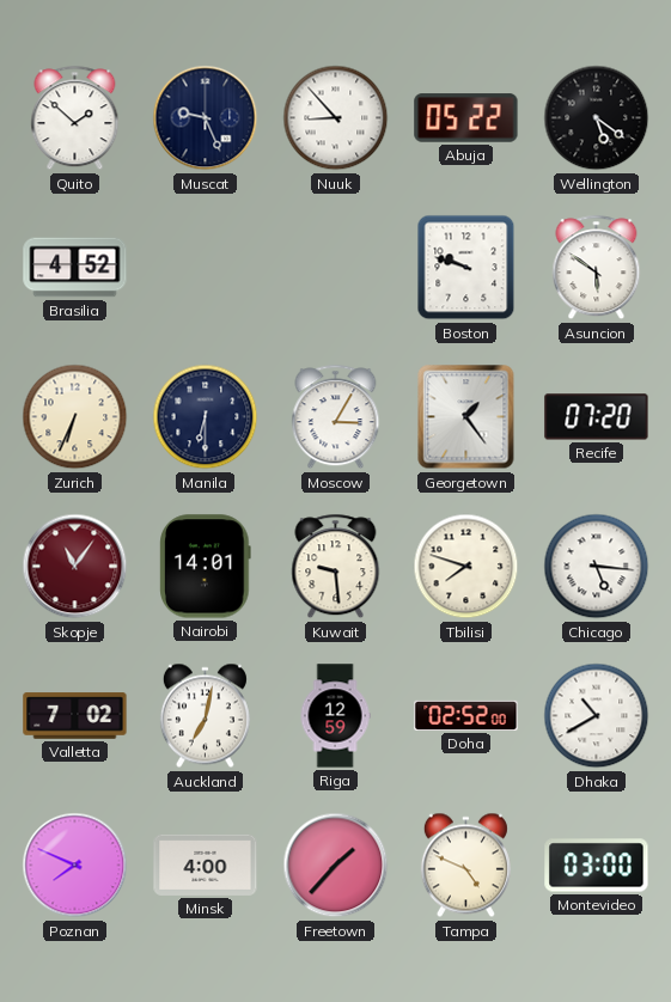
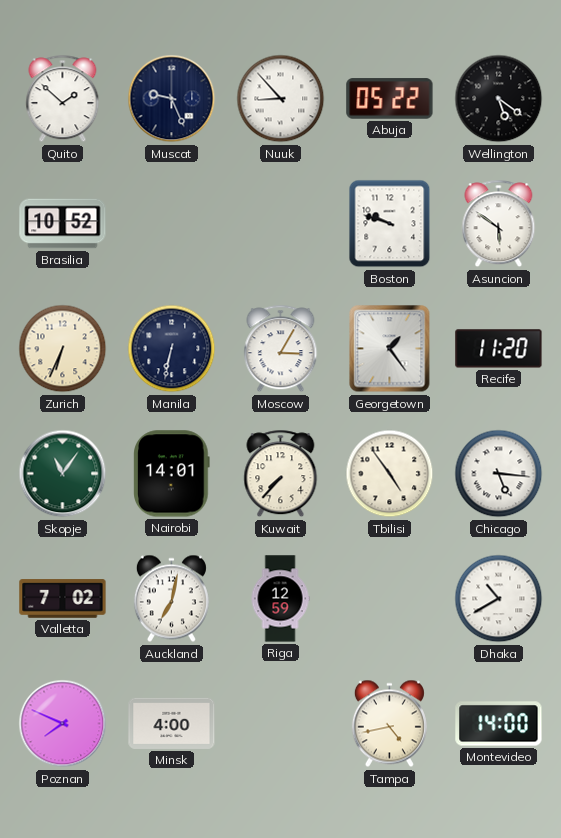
Brasilia: 4:52 -> 10:52
Manila: 6:30 -> 6:32
Recife: 07:20 -> 11:20
Skopje dial: burgundy -> green
Kuwait: 9:29 -> 7:37
Tbilisi: 7:48 -> 4:54
Doha: 02:52 -> none
Freetown: 1:37 -> none
Tampa: 4:49 -> 4:43
Montevideo: 03:00 -> 14:00
